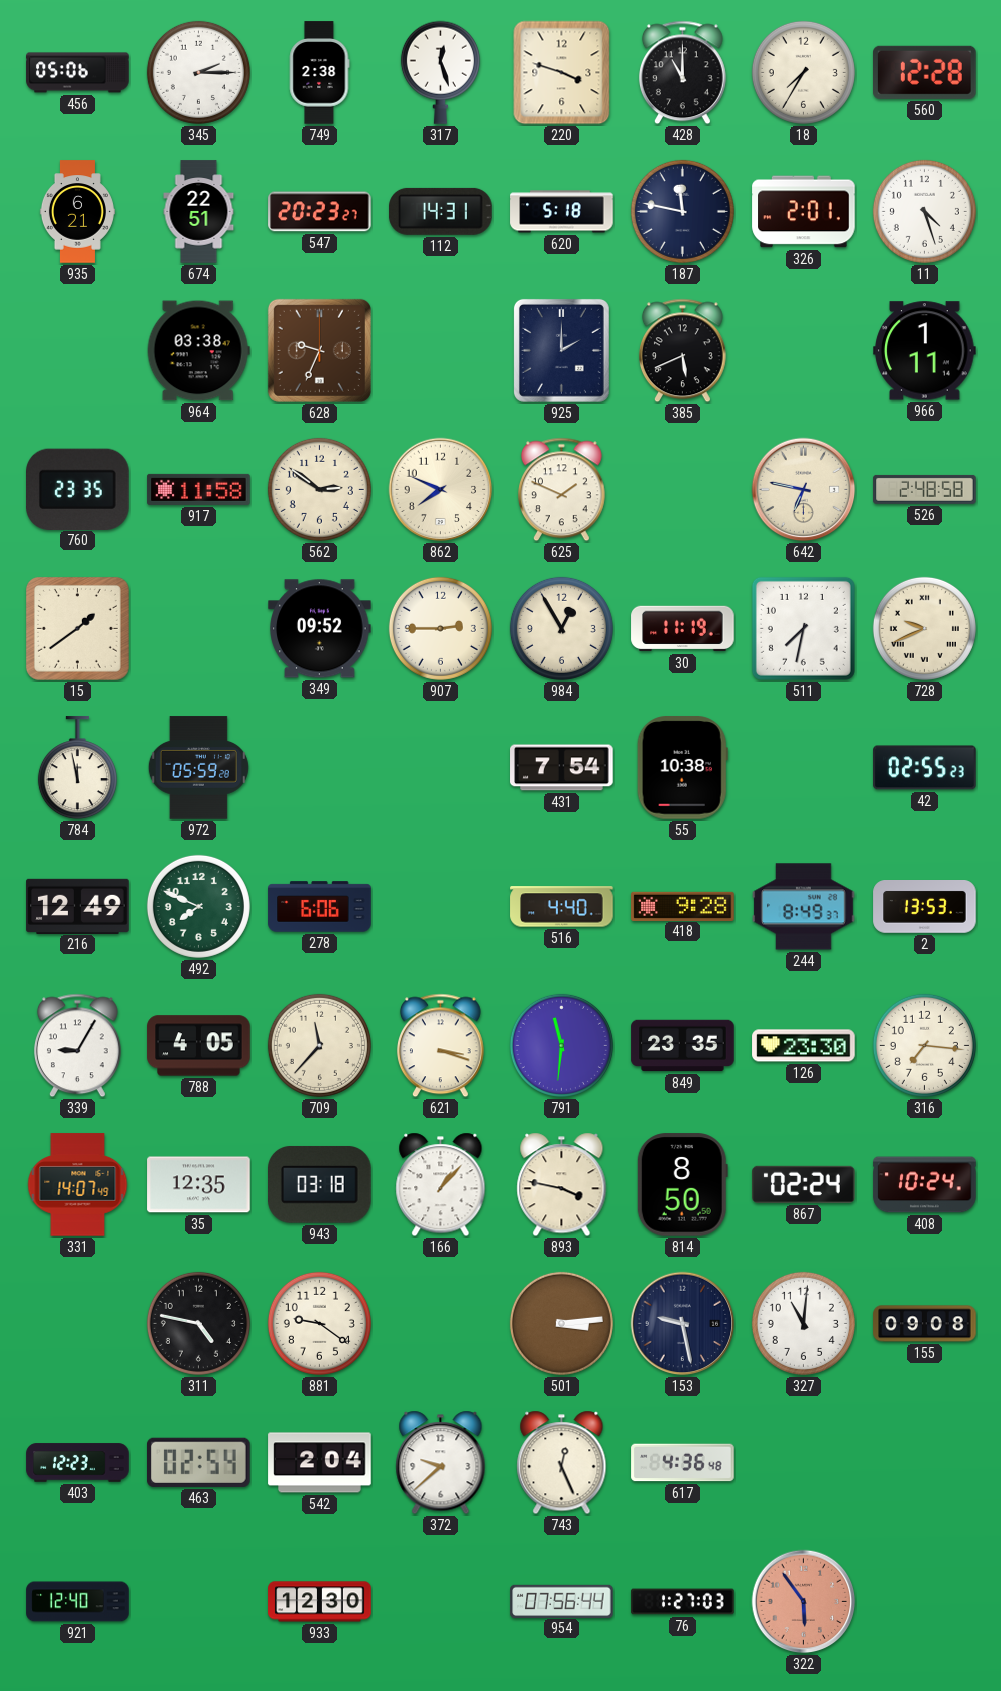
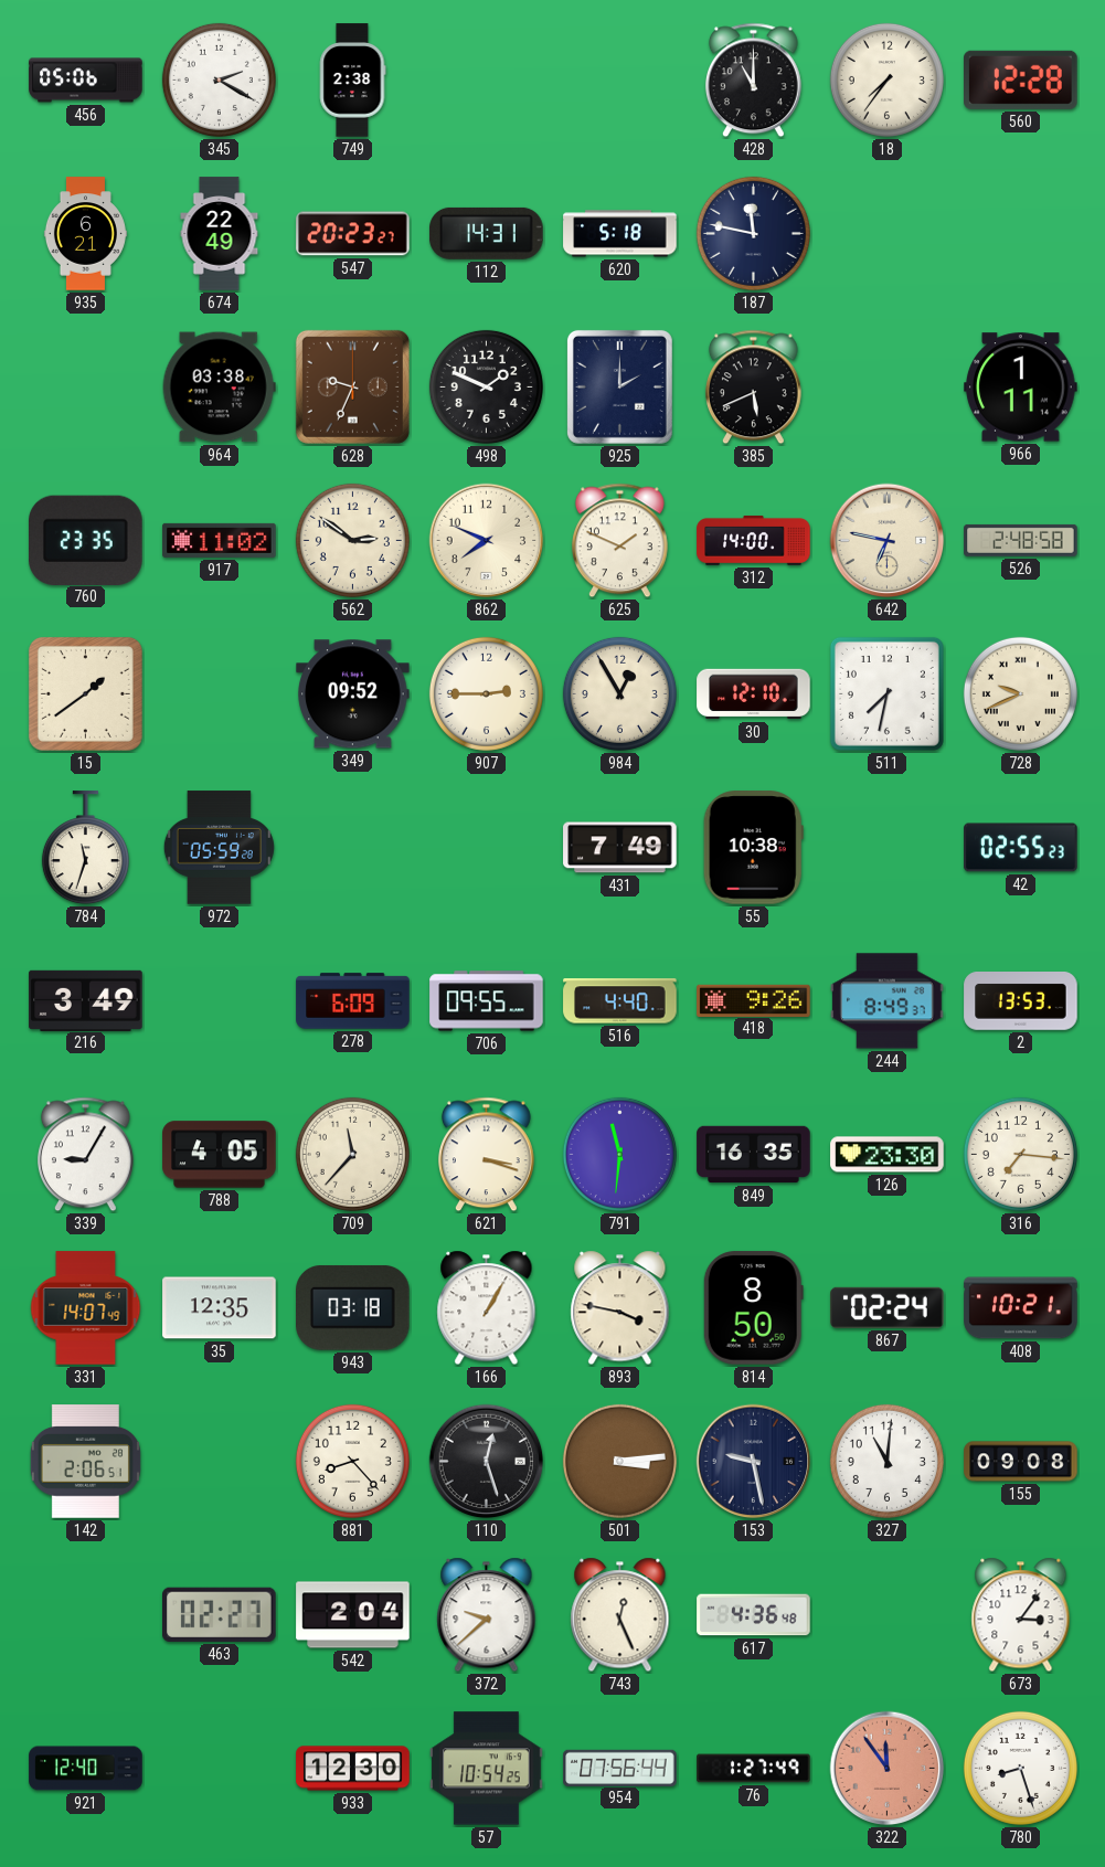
345: 2:15 -> 2:20
317: 12:27 -> none
220: 3:48 -> none
18: 7:35 -> 7:36
674: 22:51 -> 22:49
326: 2:01 -> none
11: 4:27 -> none
498: none -> 1:49
917: 11:58 -> 11:02
312: none -> 14:00
30: 11:19 -> 12:10
784: 11:58 -> 11:33
431: 7:54 -> 7:49
216: 12:49 -> 3:49
492: 7:49 -> none
278: 6:06 -> 6:09
706: none -> 09:55
418: 9:28 -> 9:26
849: 23:35 -> 16:35
166: 1:07 -> 1:05
408: 10:24 -> 10:21
142: none -> 2:06
311: 4:47 -> none
881: 9:21 -> 8:23
110: none -> 12:27
403: 12:23 -> none
463: 02:54 -> 02:27
673: none -> 3:06
57: none -> 10:54
76: 1:27:03 -> 1:27:49
322: 5:54 -> 11:54
780: none -> 8:27
